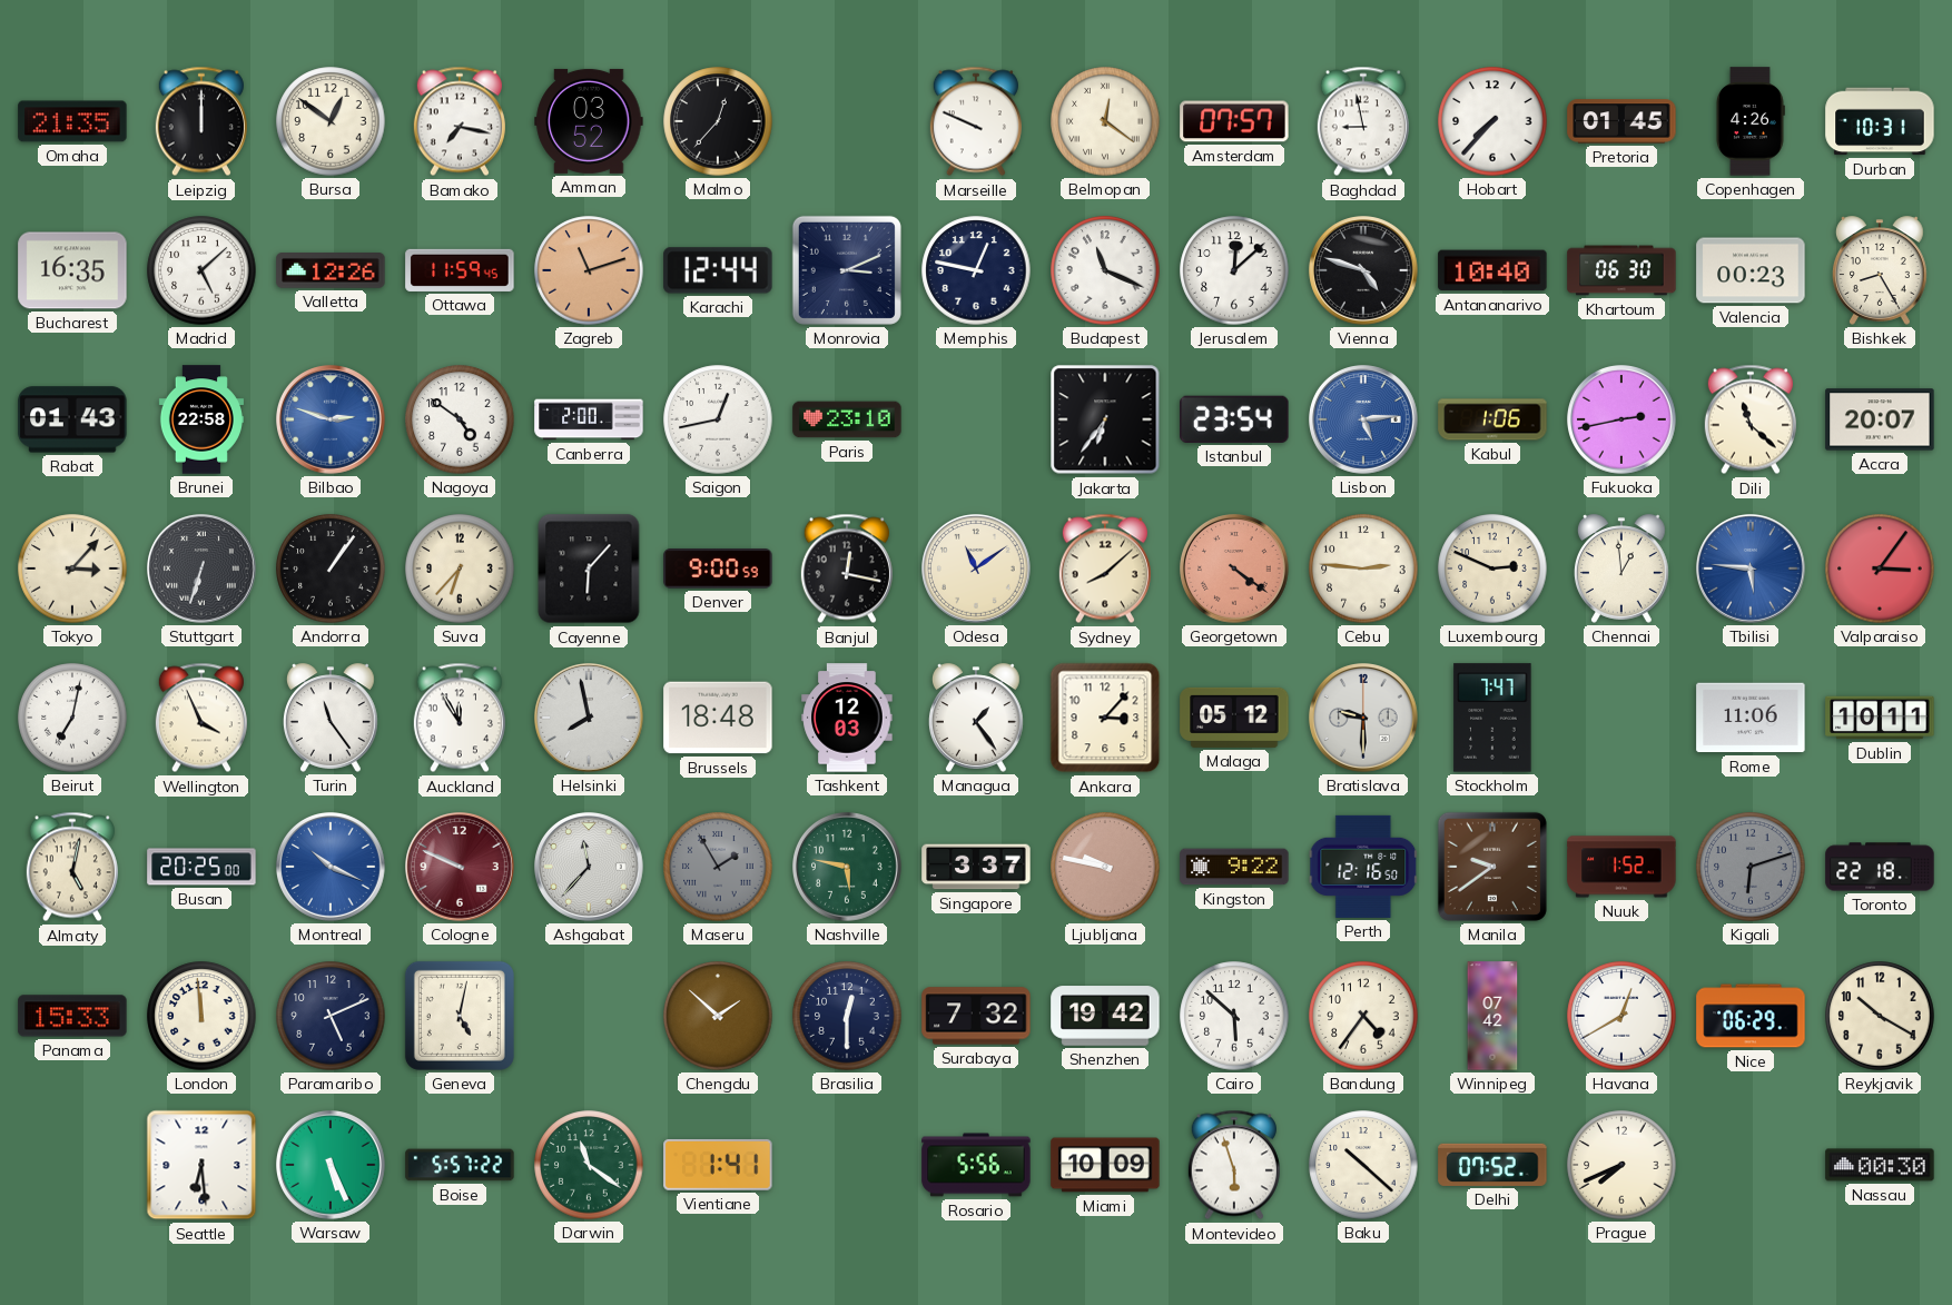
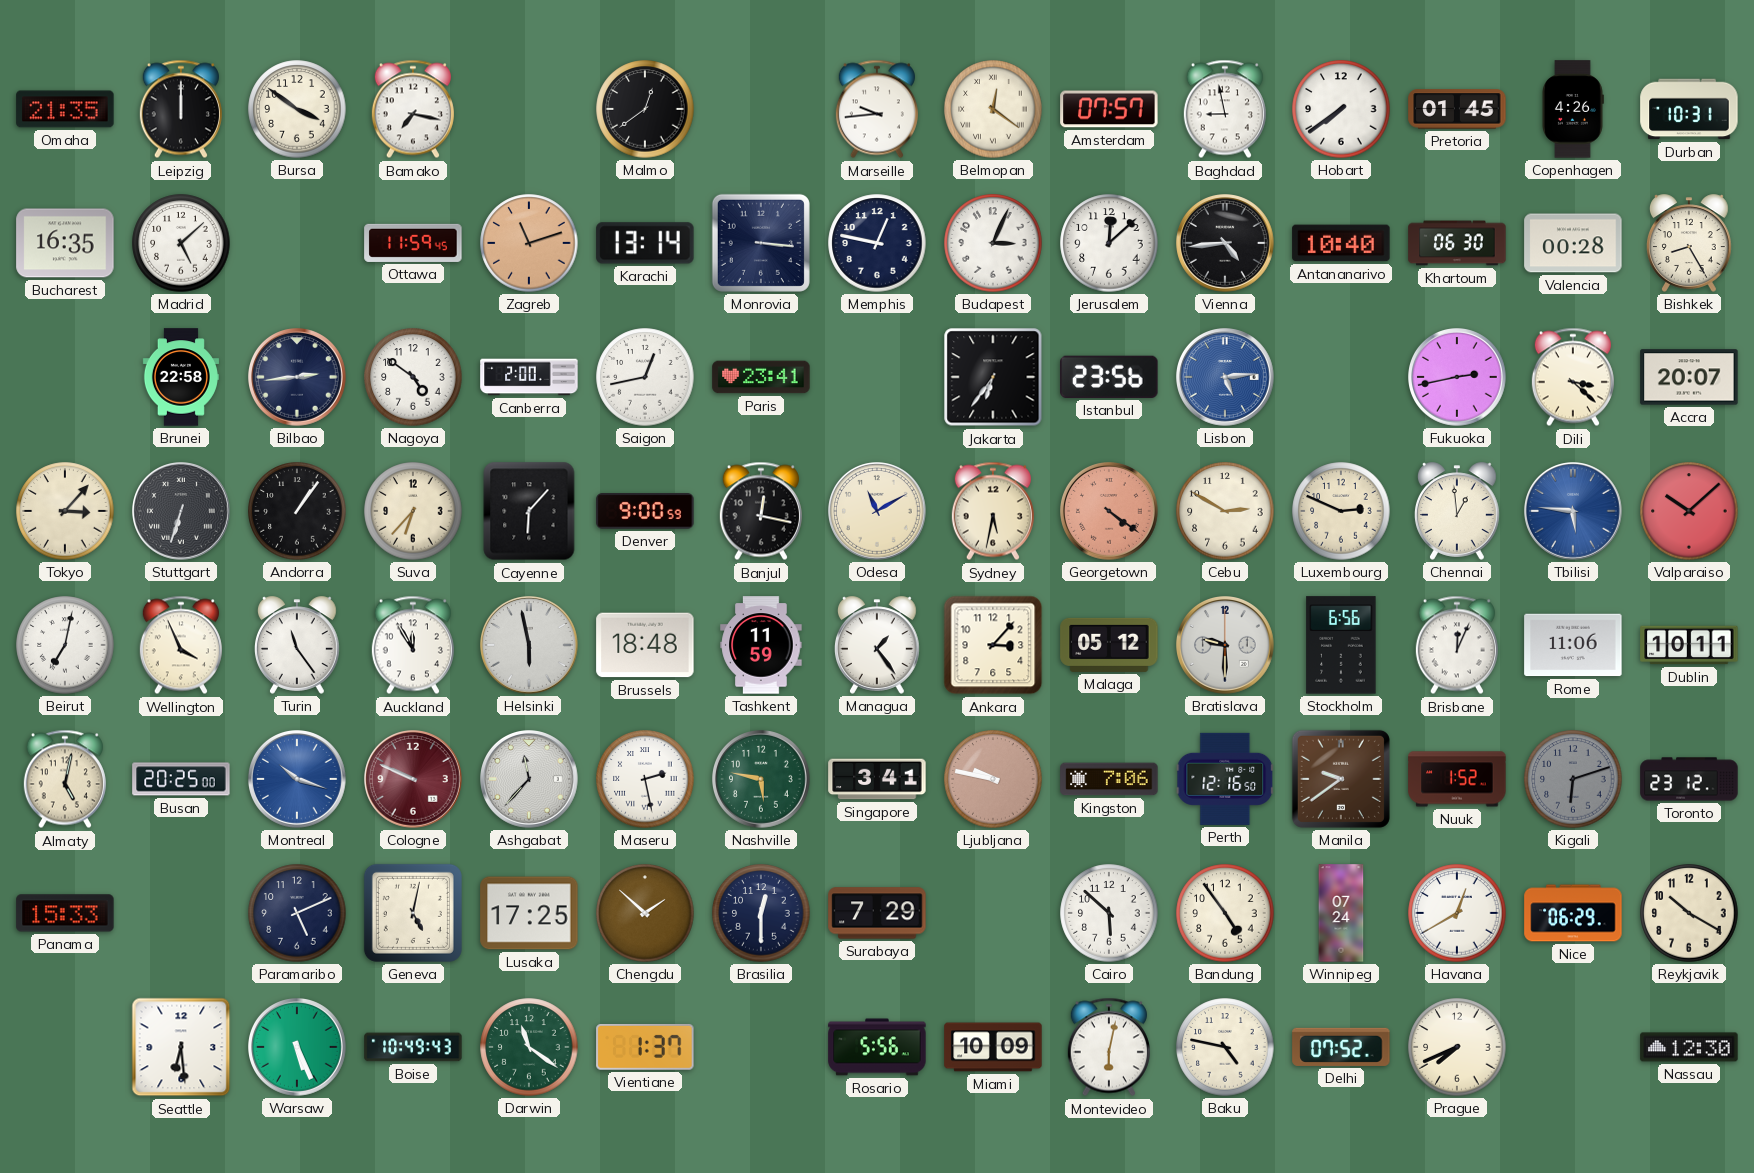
Bursa: 12:51 -> 3:51
Amman: 03:52 -> none
Malmo: 12:37 -> 12:39
Marseille: 9:49 -> 9:44
Hobart: 7:37 -> 7:39
Valletta: 12:26 -> none
Karachi: 12:44 -> 13:14
Monrovia: 3:11 -> 3:16
Budapest: 11:19 -> 3:04
Vienna: 4:48 -> 4:44
Valencia: 00:23 -> 00:28
Rabat: 01:43 -> none
Bilbao: 2:48 -> 2:44
Bilbao dial: blue -> navy
Paris: 23:10 -> 23:41
Istanbul: 23:54 -> 23:56
Kabul: 1:06 -> none
Dili: 11:22 -> 3:22
Odesa: 11:09 -> 11:10
Sydney: 8:08 -> 5:32
Cebu: 2:46 -> 2:50
Valparaiso: 3:06 -> 10:08
Helsinki: 7:58 -> 5:58
Tashkent: 12:03 -> 11:59
Stockholm: 7:47 -> 6:56
Brisbane: none -> 12:04
Montreal: 10:19 -> 10:18
Maseru: 1:55 -> 2:28
Maseru dial: grey -> white
Singapore: 3:37 -> 3:41
Kingston: 9:22 -> 7:06
Toronto: 22:18 -> 23:12
London: 11:59 -> none
Lusaka: none -> 17:25
Surabaya: 7:32 -> 7:29
Shenzhen: 19:42 -> none
Bandung: 4:36 -> 4:54
Winnipeg: 07:42 -> 07:24
Boise: 5:57 -> 10:49
Vientiane: 1:41 -> 1:37
Montevideo: 5:57 -> 6:02
Baku: 10:22 -> 4:47
Nassau: 00:30 -> 12:30
